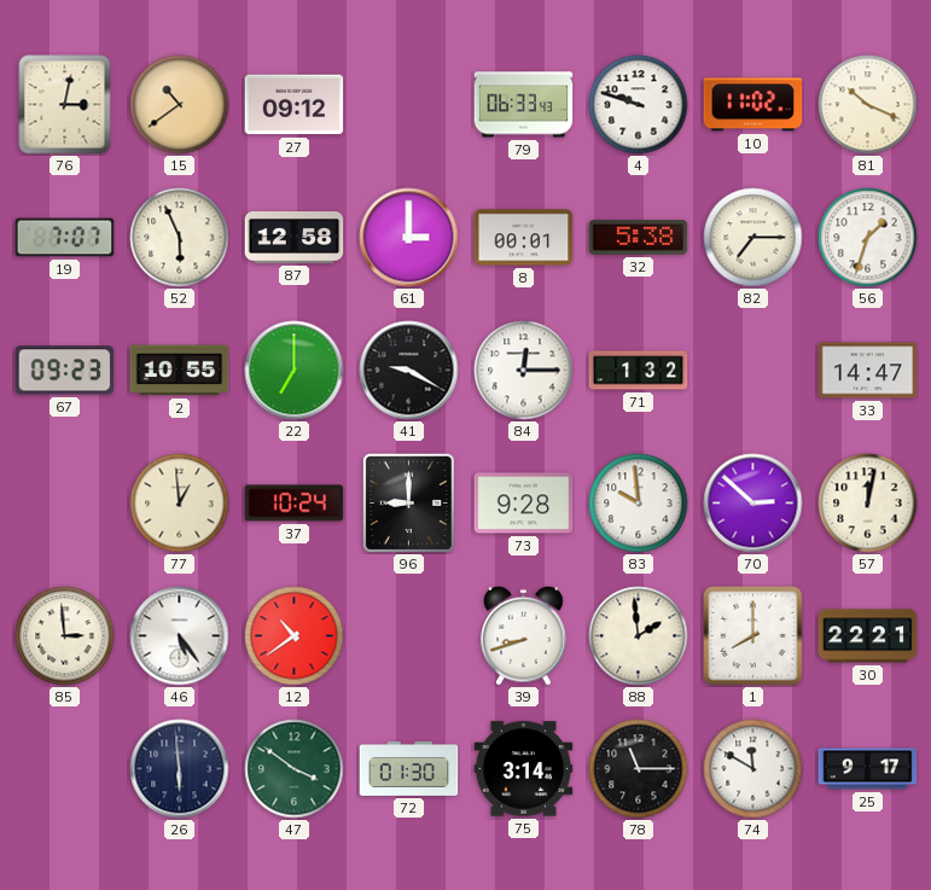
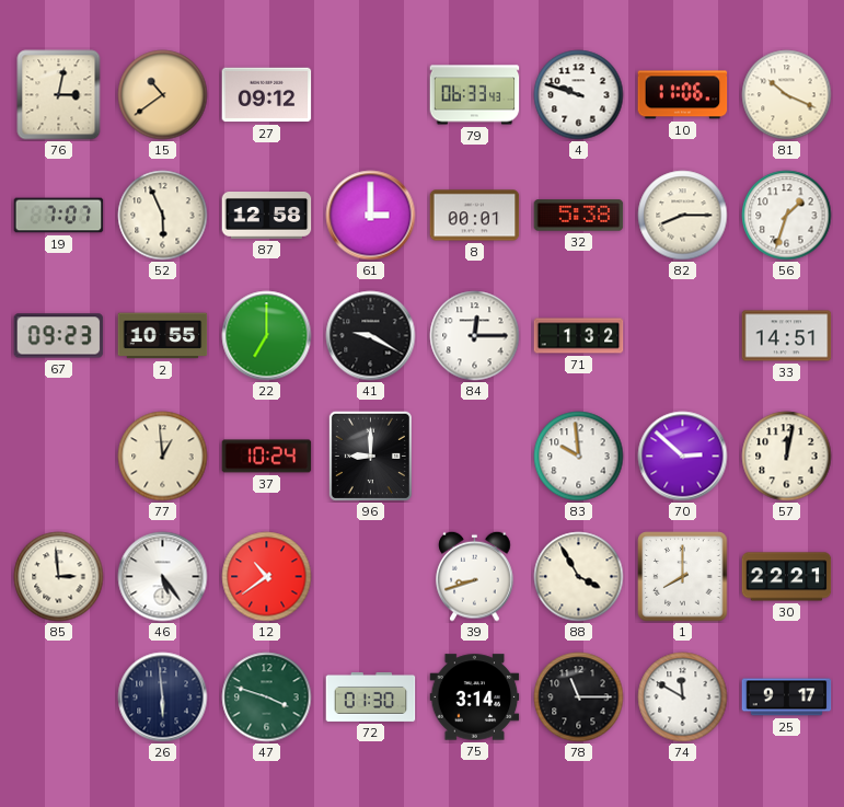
10: 11:02 -> 11:06
82: 7:15 -> 8:15
33: 14:47 -> 14:51
73: 9:28 -> none
88: 1:59 -> 3:55
47: 3:51 -> 3:48
